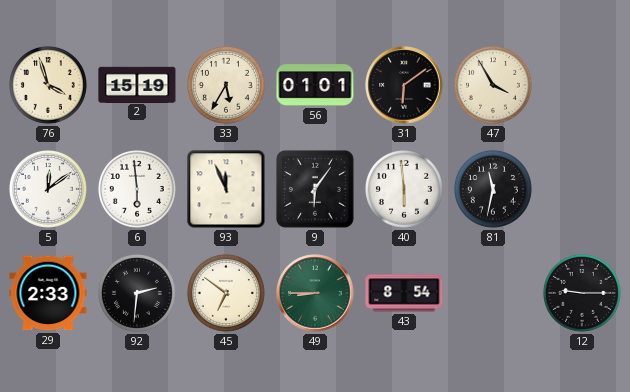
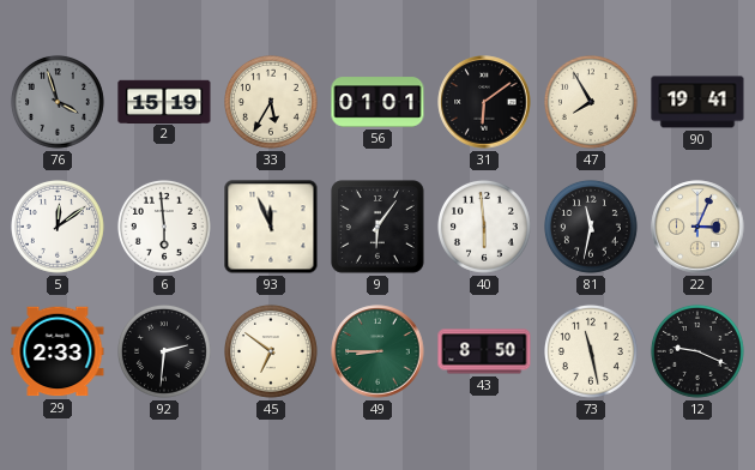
76 dial: cream -> grey
47: 3:55 -> 7:55
90: none -> 19:41
22: none -> 3:04
43: 8:54 -> 8:50
73: none -> 11:28
12: 9:15 -> 9:19
